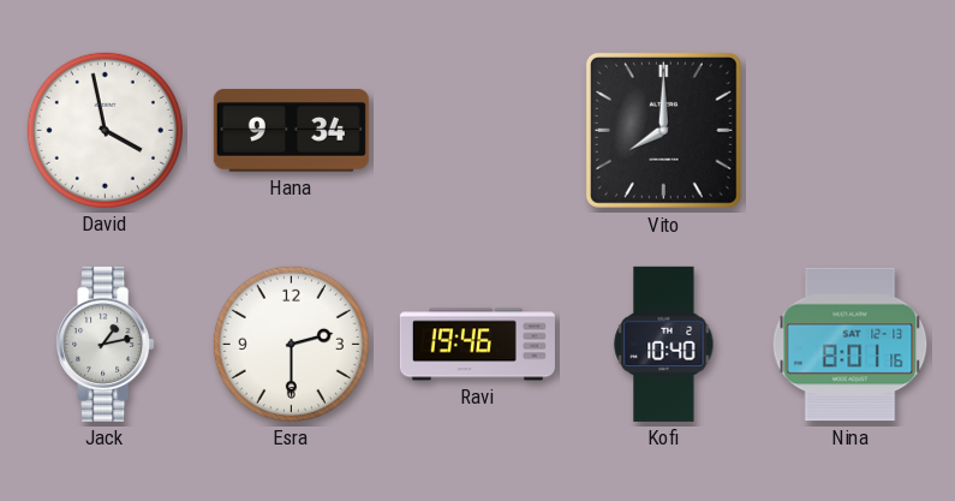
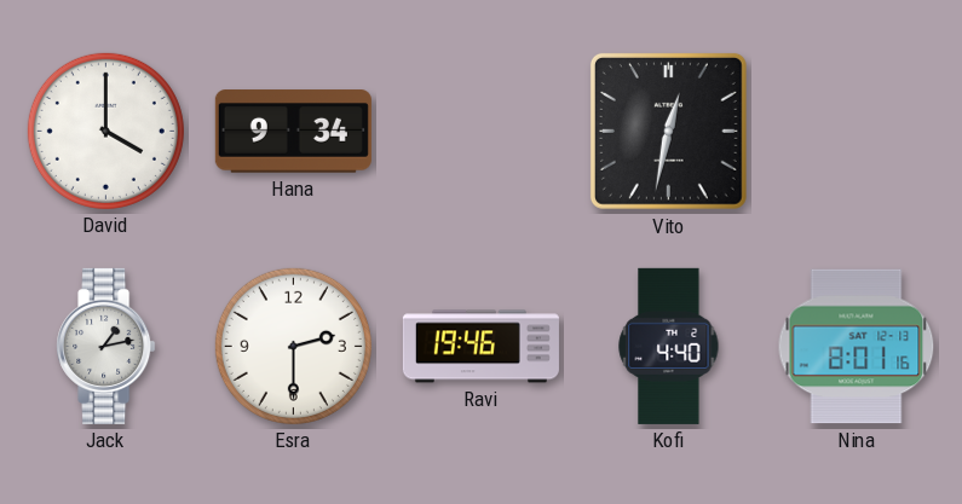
David: 3:58 -> 4:00
Vito: 8:00 -> 12:32
Kofi: 10:40 -> 4:40
